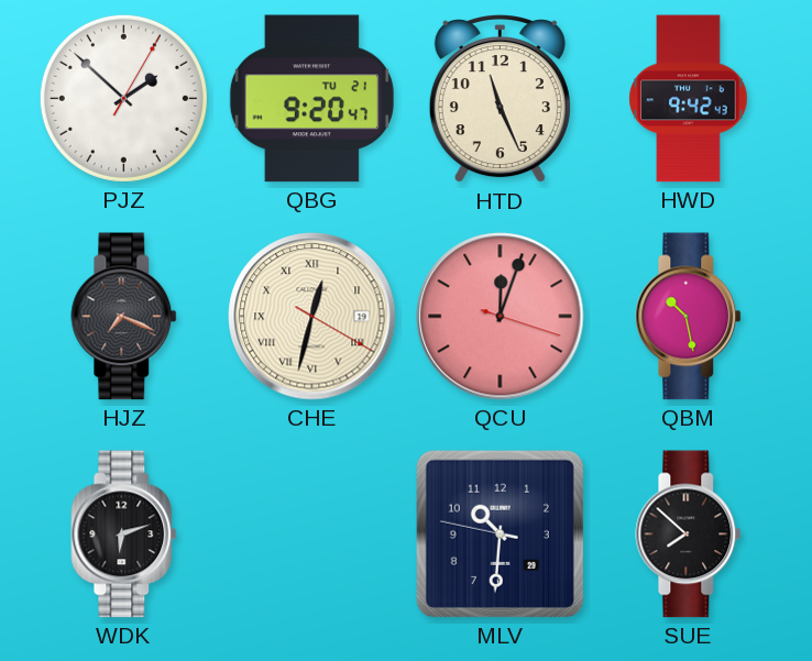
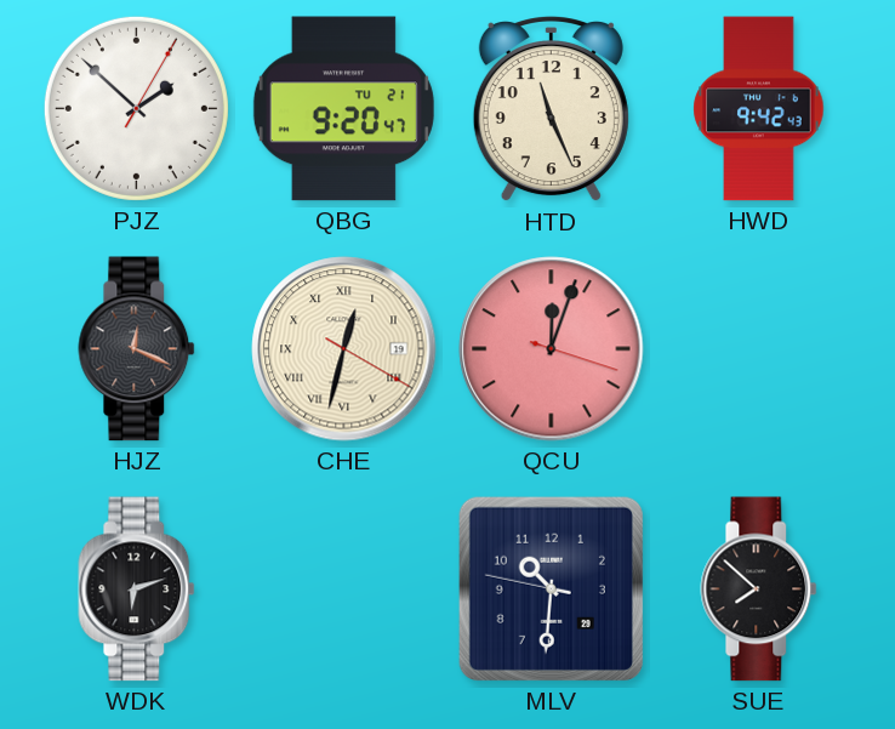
HJZ: 7:19 -> 12:19
QBM: 10:28 -> none
